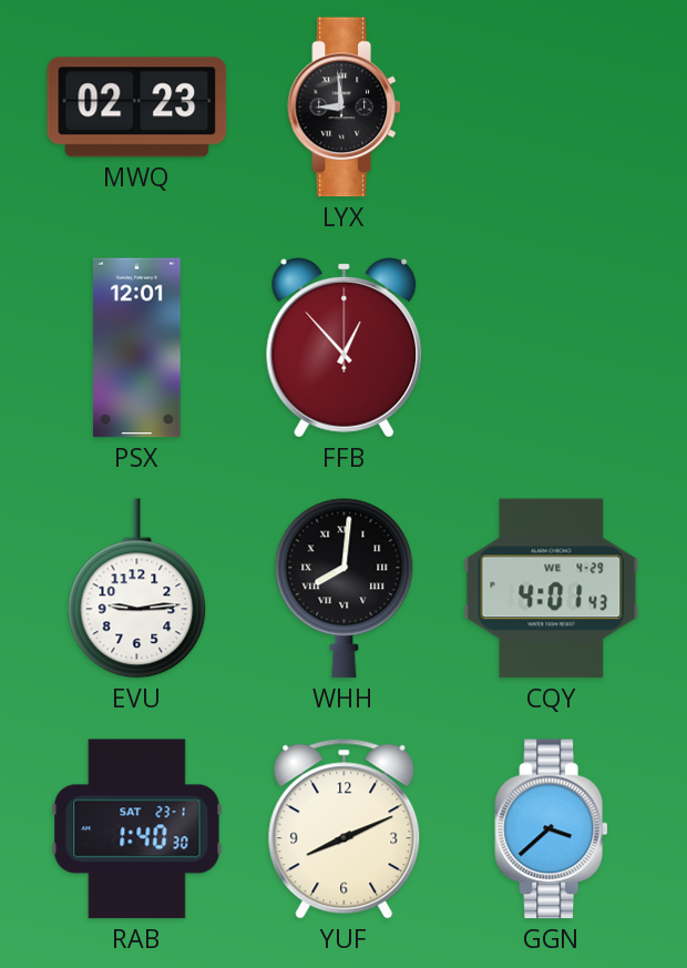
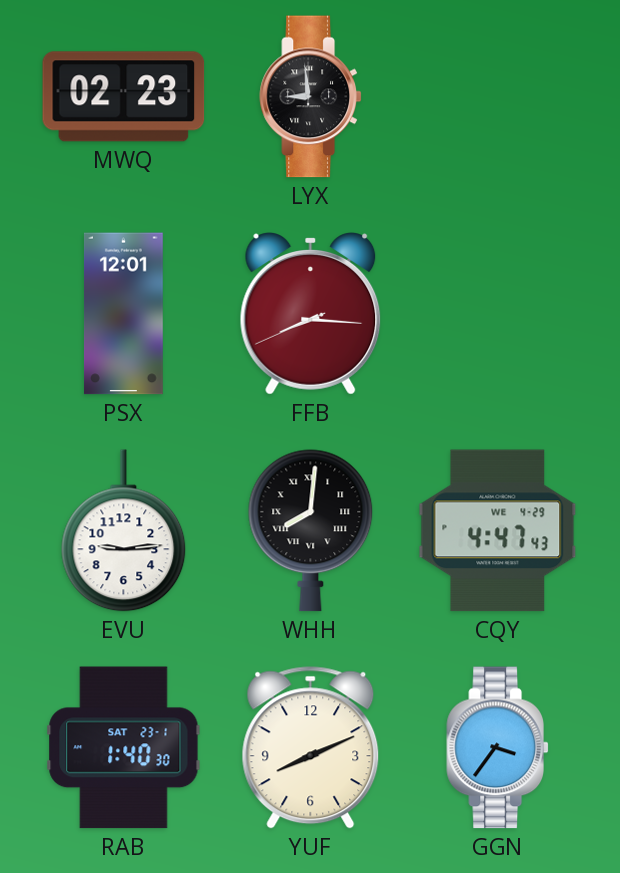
FFB: 12:53 -> 8:15
CQY: 4:01 -> 4:47
GGN: 3:38 -> 3:36
